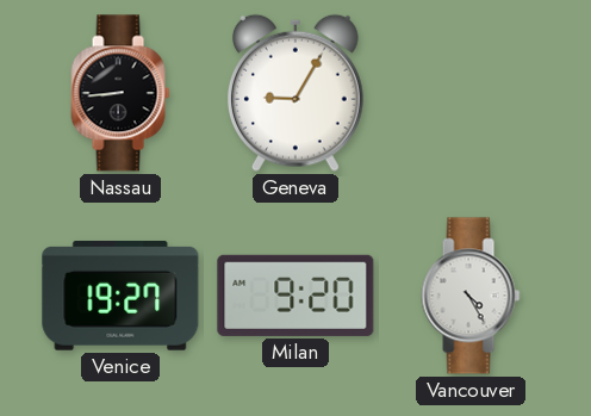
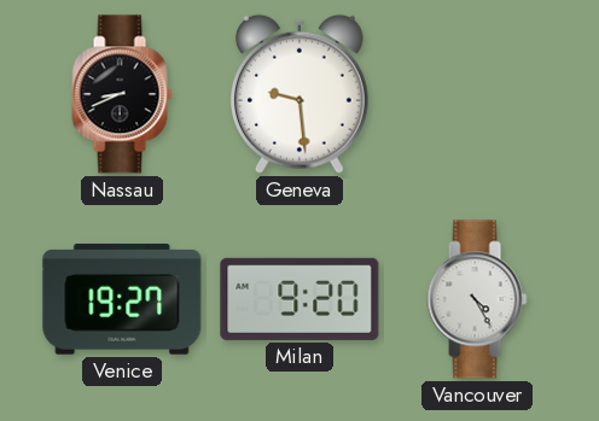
Nassau: 8:44 -> 8:41
Geneva: 9:05 -> 9:29
